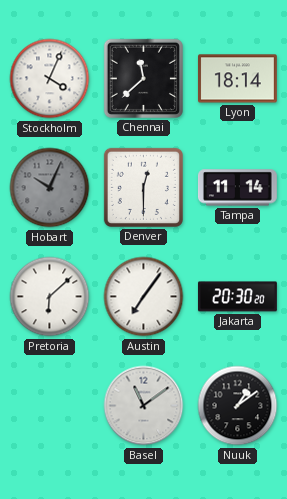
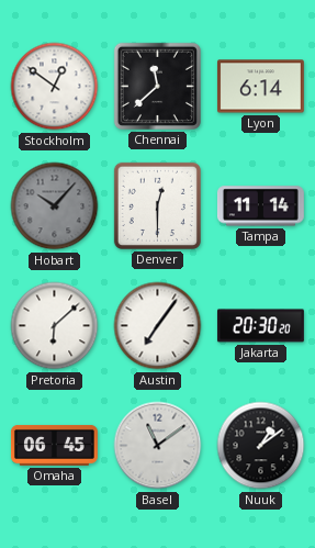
Stockholm: 4:04 -> 12:51
Lyon: 18:14 -> 6:14
Hobart: 10:04 -> 10:07
Omaha: none -> 06:45
